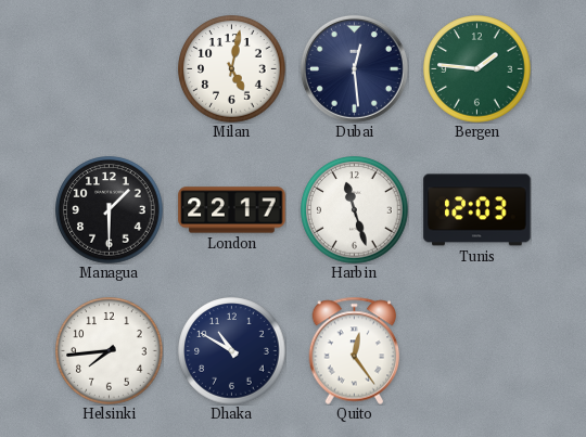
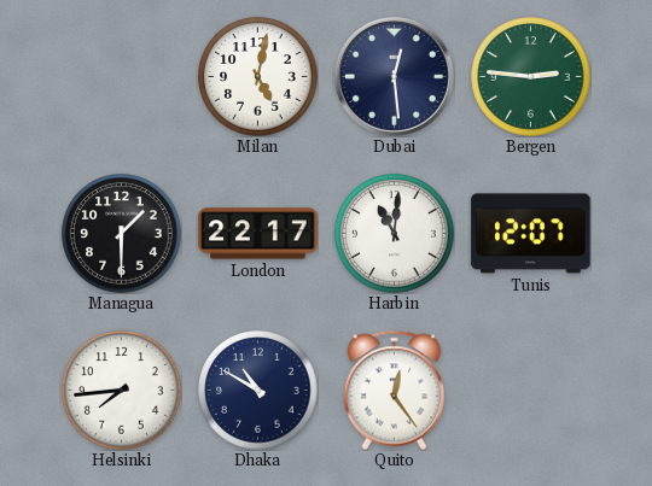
Bergen: 1:46 -> 2:46
Harbin: 11:27 -> 11:01
Tunis: 12:03 -> 12:07
